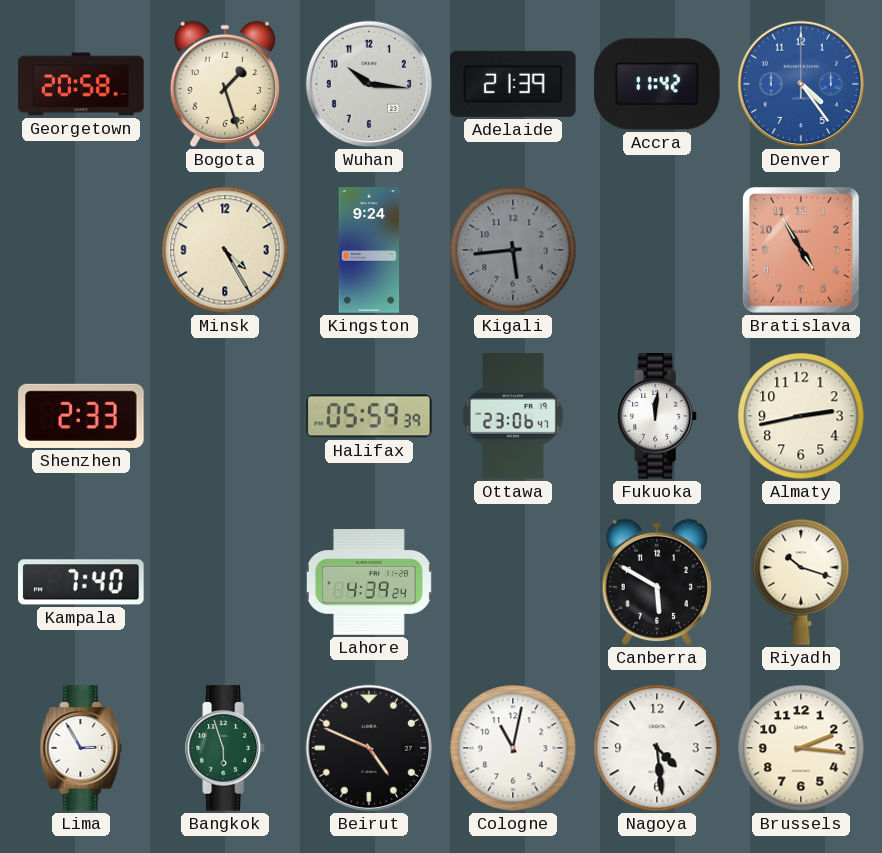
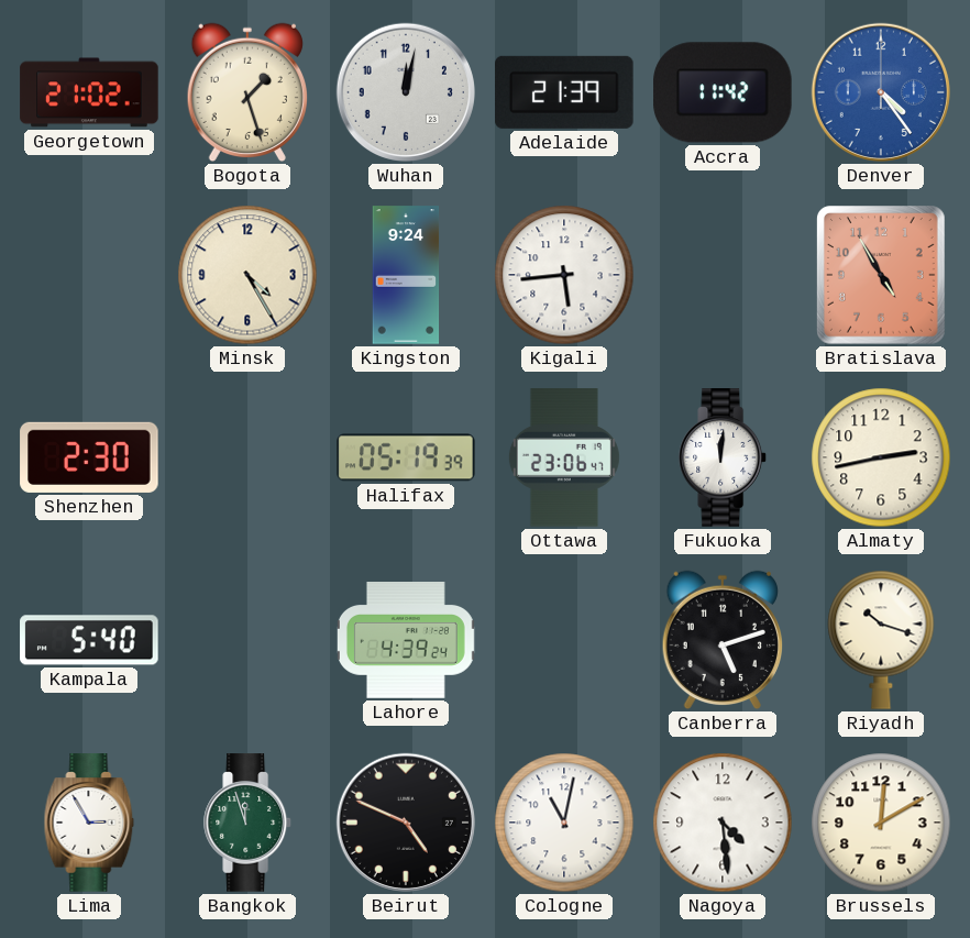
Georgetown: 20:58 -> 21:02
Wuhan: 10:16 -> 12:02
Kigali dial: grey -> white
Shenzhen: 2:33 -> 2:30
Halifax: 05:59 -> 05:19
Kampala: 7:40 -> 5:40
Canberra: 5:50 -> 5:12
Bangkok: 5:57 -> 11:57
Brussels: 2:16 -> 12:10
